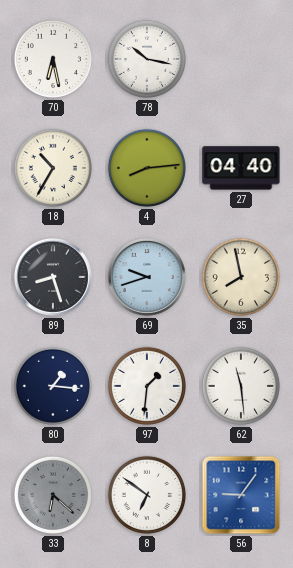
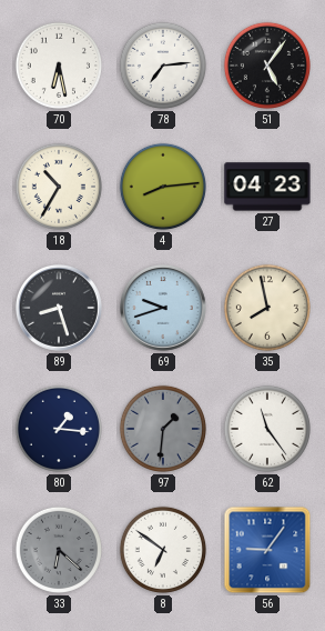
78: 10:17 -> 7:14
51: none -> 5:06
27: 04:40 -> 04:23
97 dial: white -> grey
62: 11:29 -> 11:24
